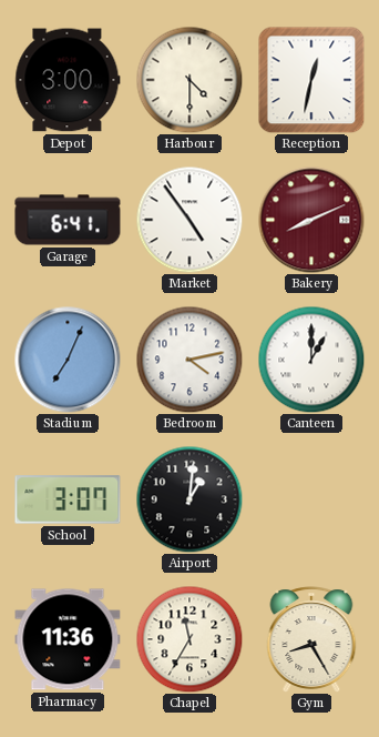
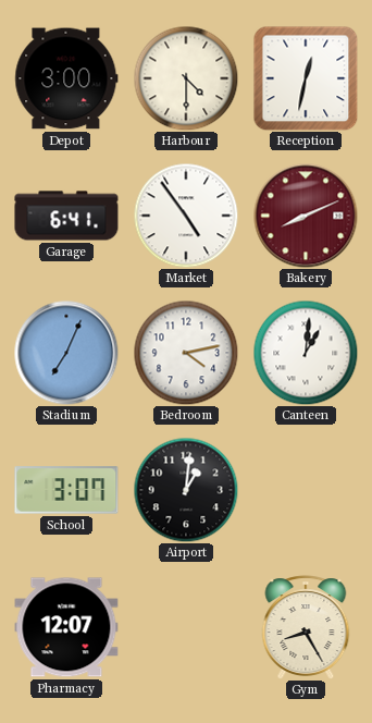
Canteen: 1:00 -> 1:01
Pharmacy: 11:36 -> 12:07
Chapel: 11:35 -> none
